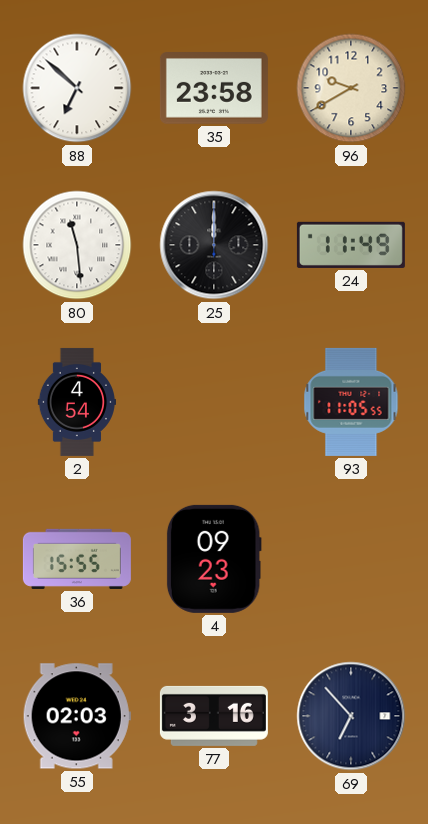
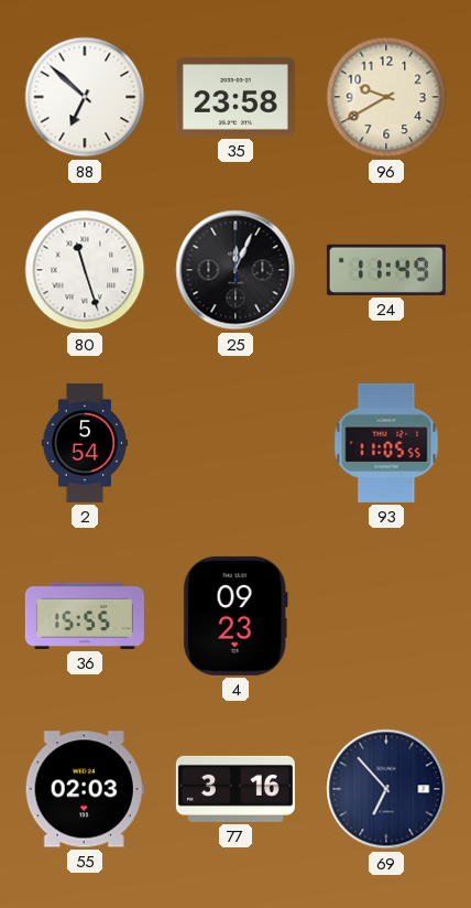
80: 11:29 -> 11:27
25: 12:00 -> 12:04
2: 4:54 -> 5:54
